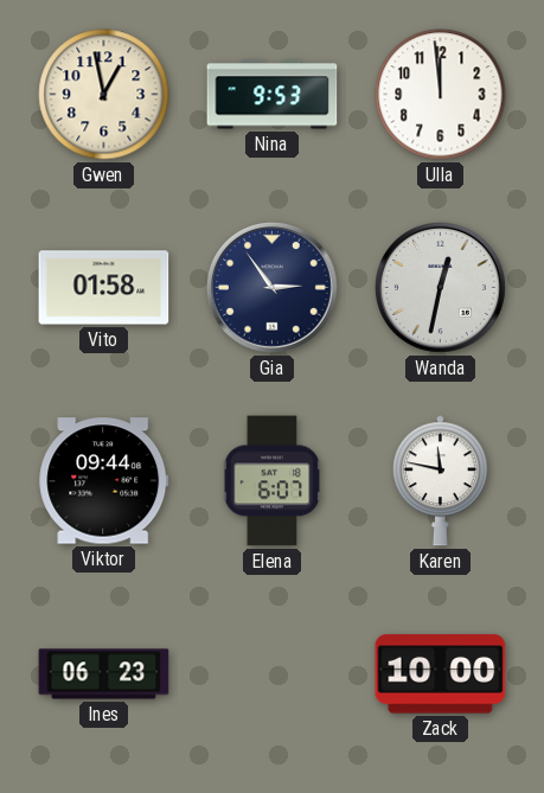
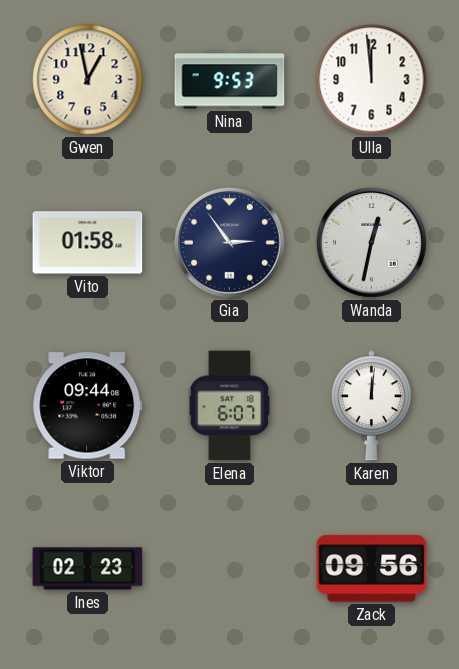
Karen: 11:47 -> 12:01
Ines: 06:23 -> 02:23
Zack: 10:00 -> 09:56
